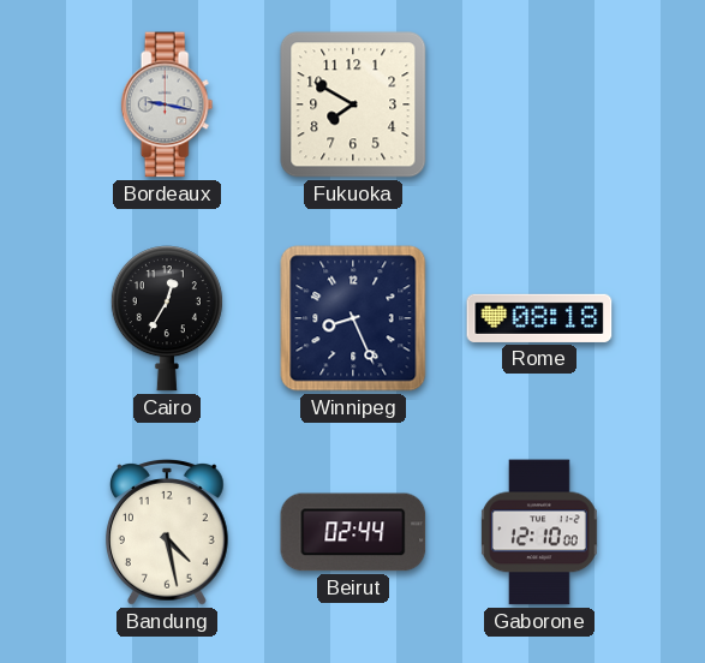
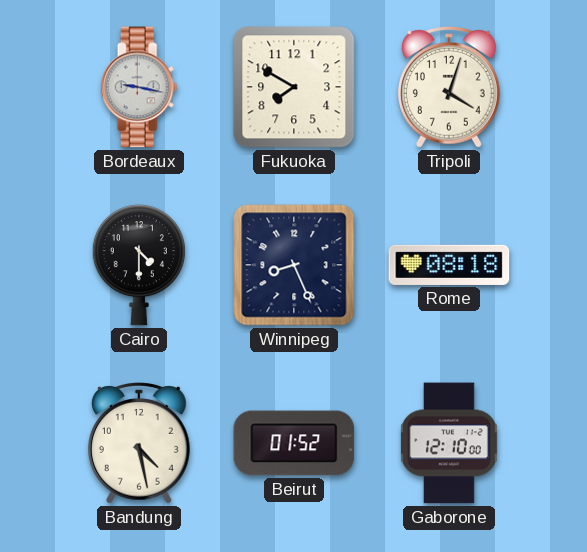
Tripoli: none -> 4:03
Cairo: 12:35 -> 4:30
Beirut: 02:44 -> 01:52
